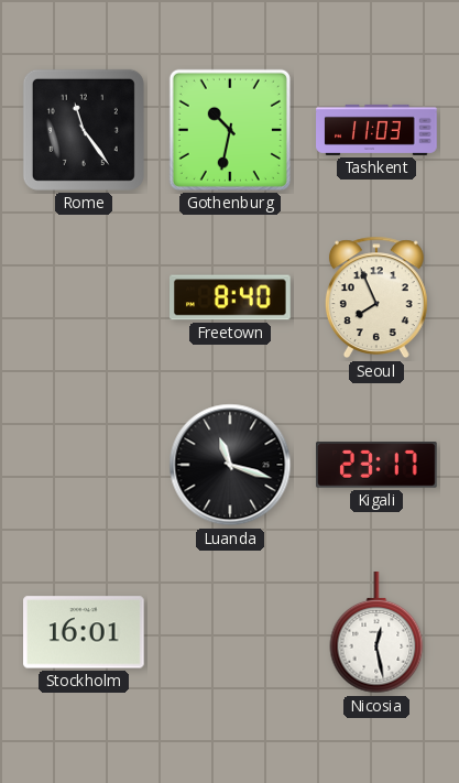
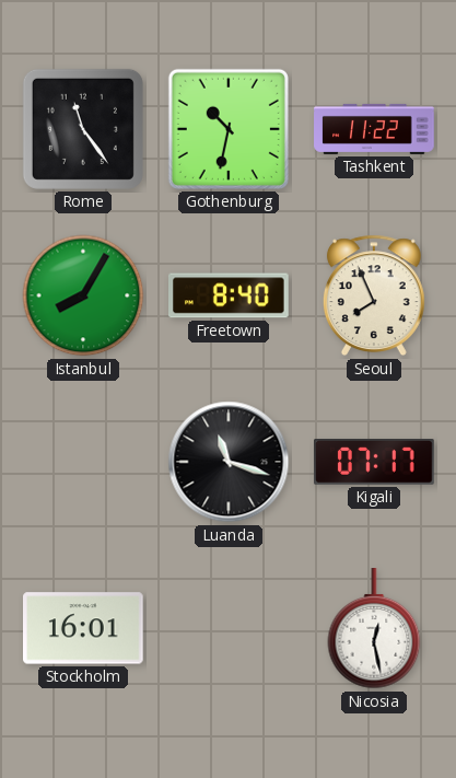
Tashkent: 11:03 -> 11:22
Istanbul: none -> 8:05
Kigali: 23:17 -> 07:17
